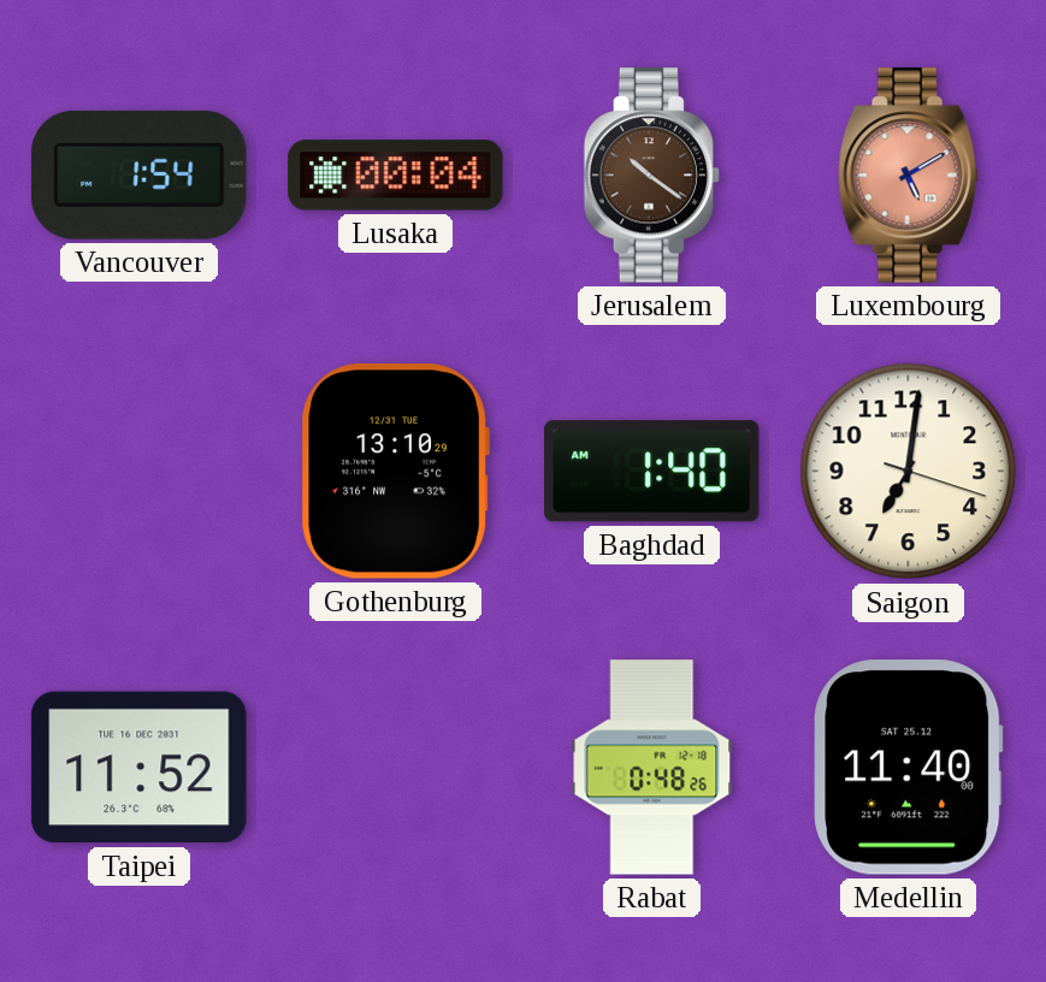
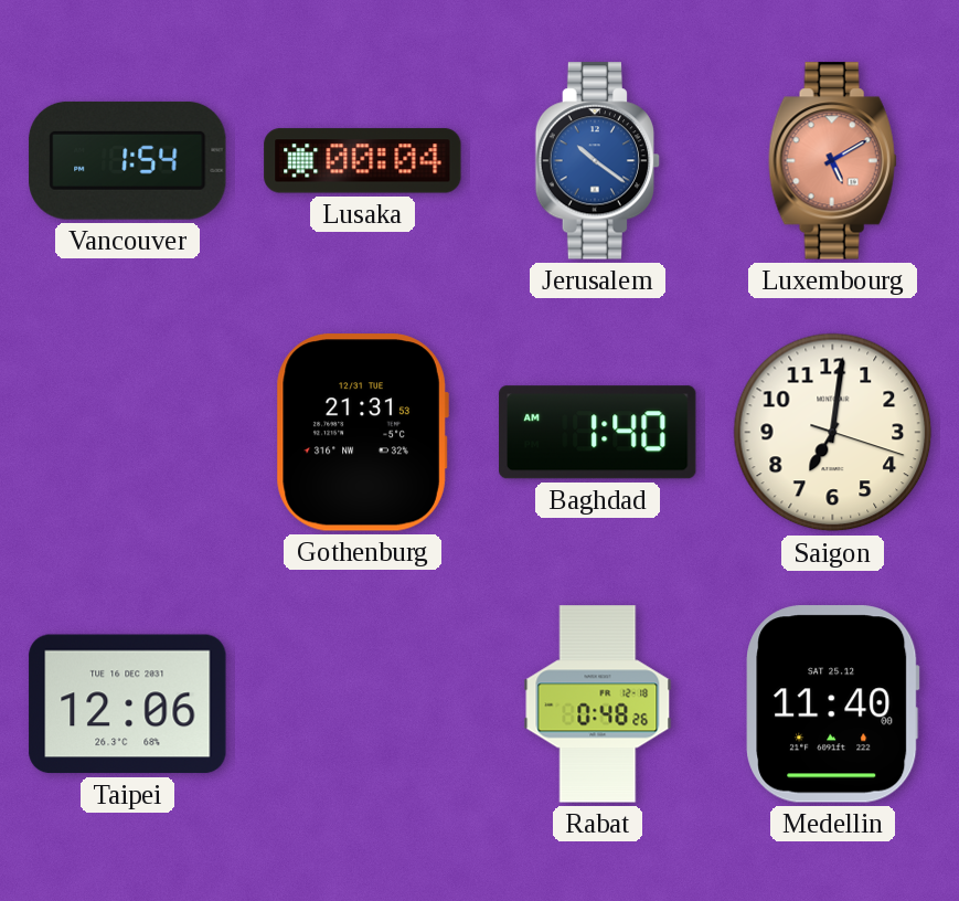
Jerusalem dial: brown -> blue
Gothenburg: 13:10 -> 21:31
Taipei: 11:52 -> 12:06
